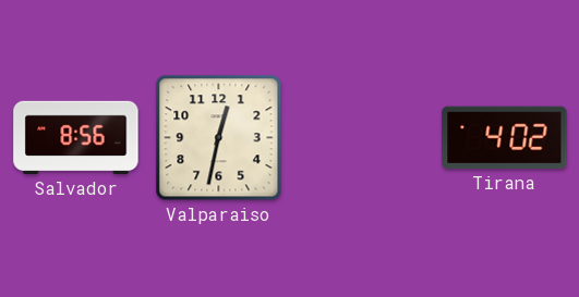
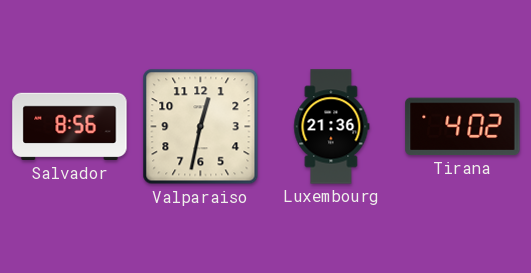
Luxembourg: none -> 21:36
